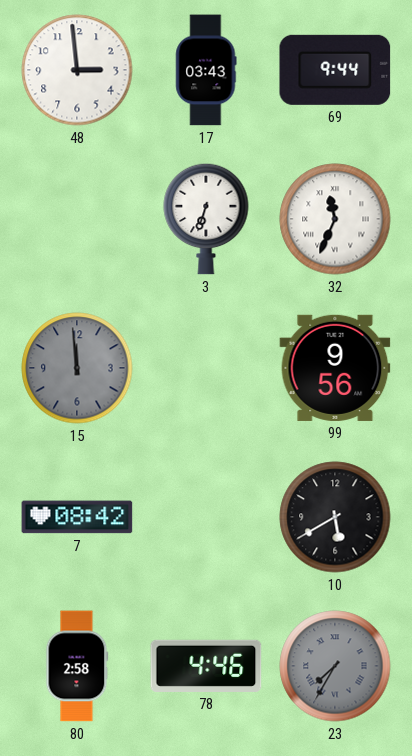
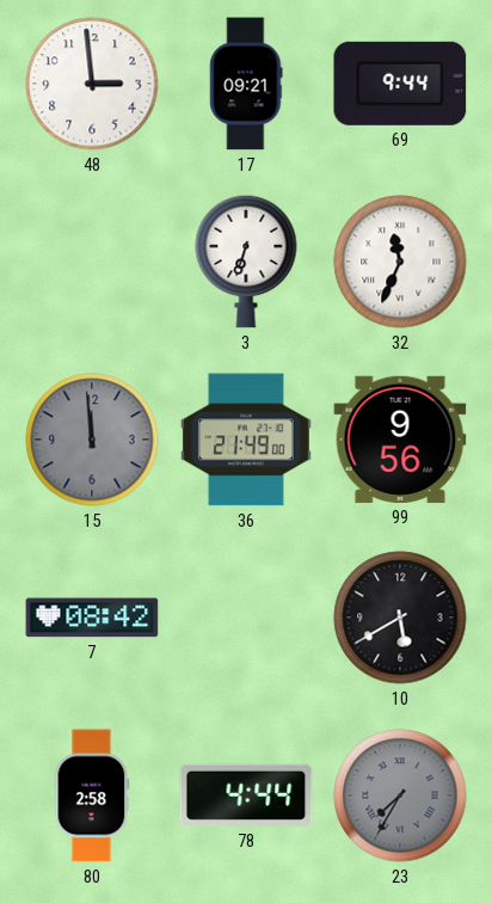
17: 03:43 -> 09:21
36: none -> 21:49
78: 4:46 -> 4:44
